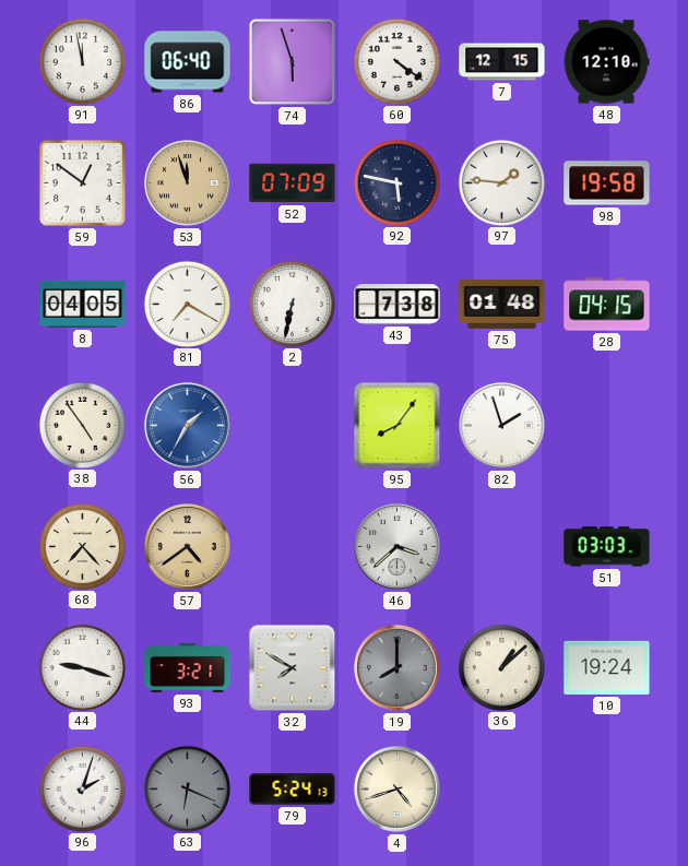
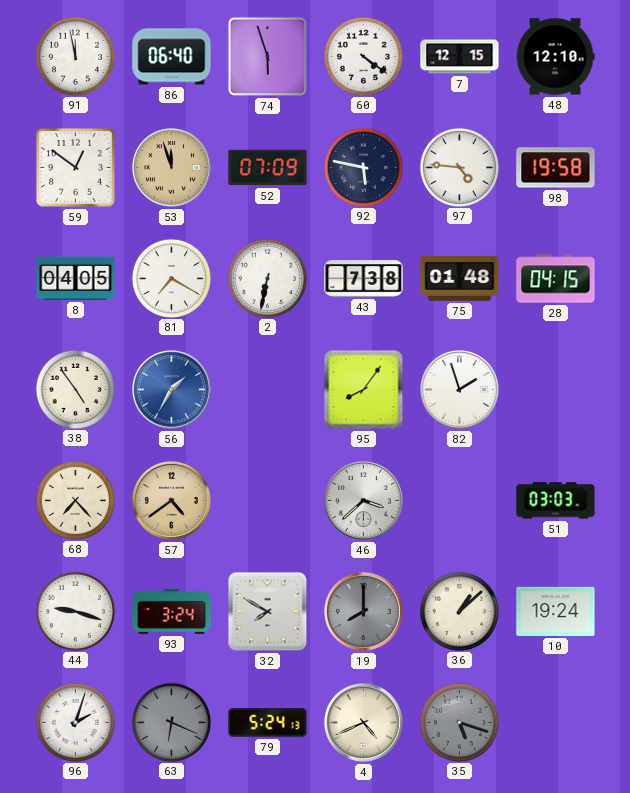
97: 1:46 -> 4:46
93: 3:21 -> 3:24
4: 4:42 -> 4:41
35: none -> 5:18
